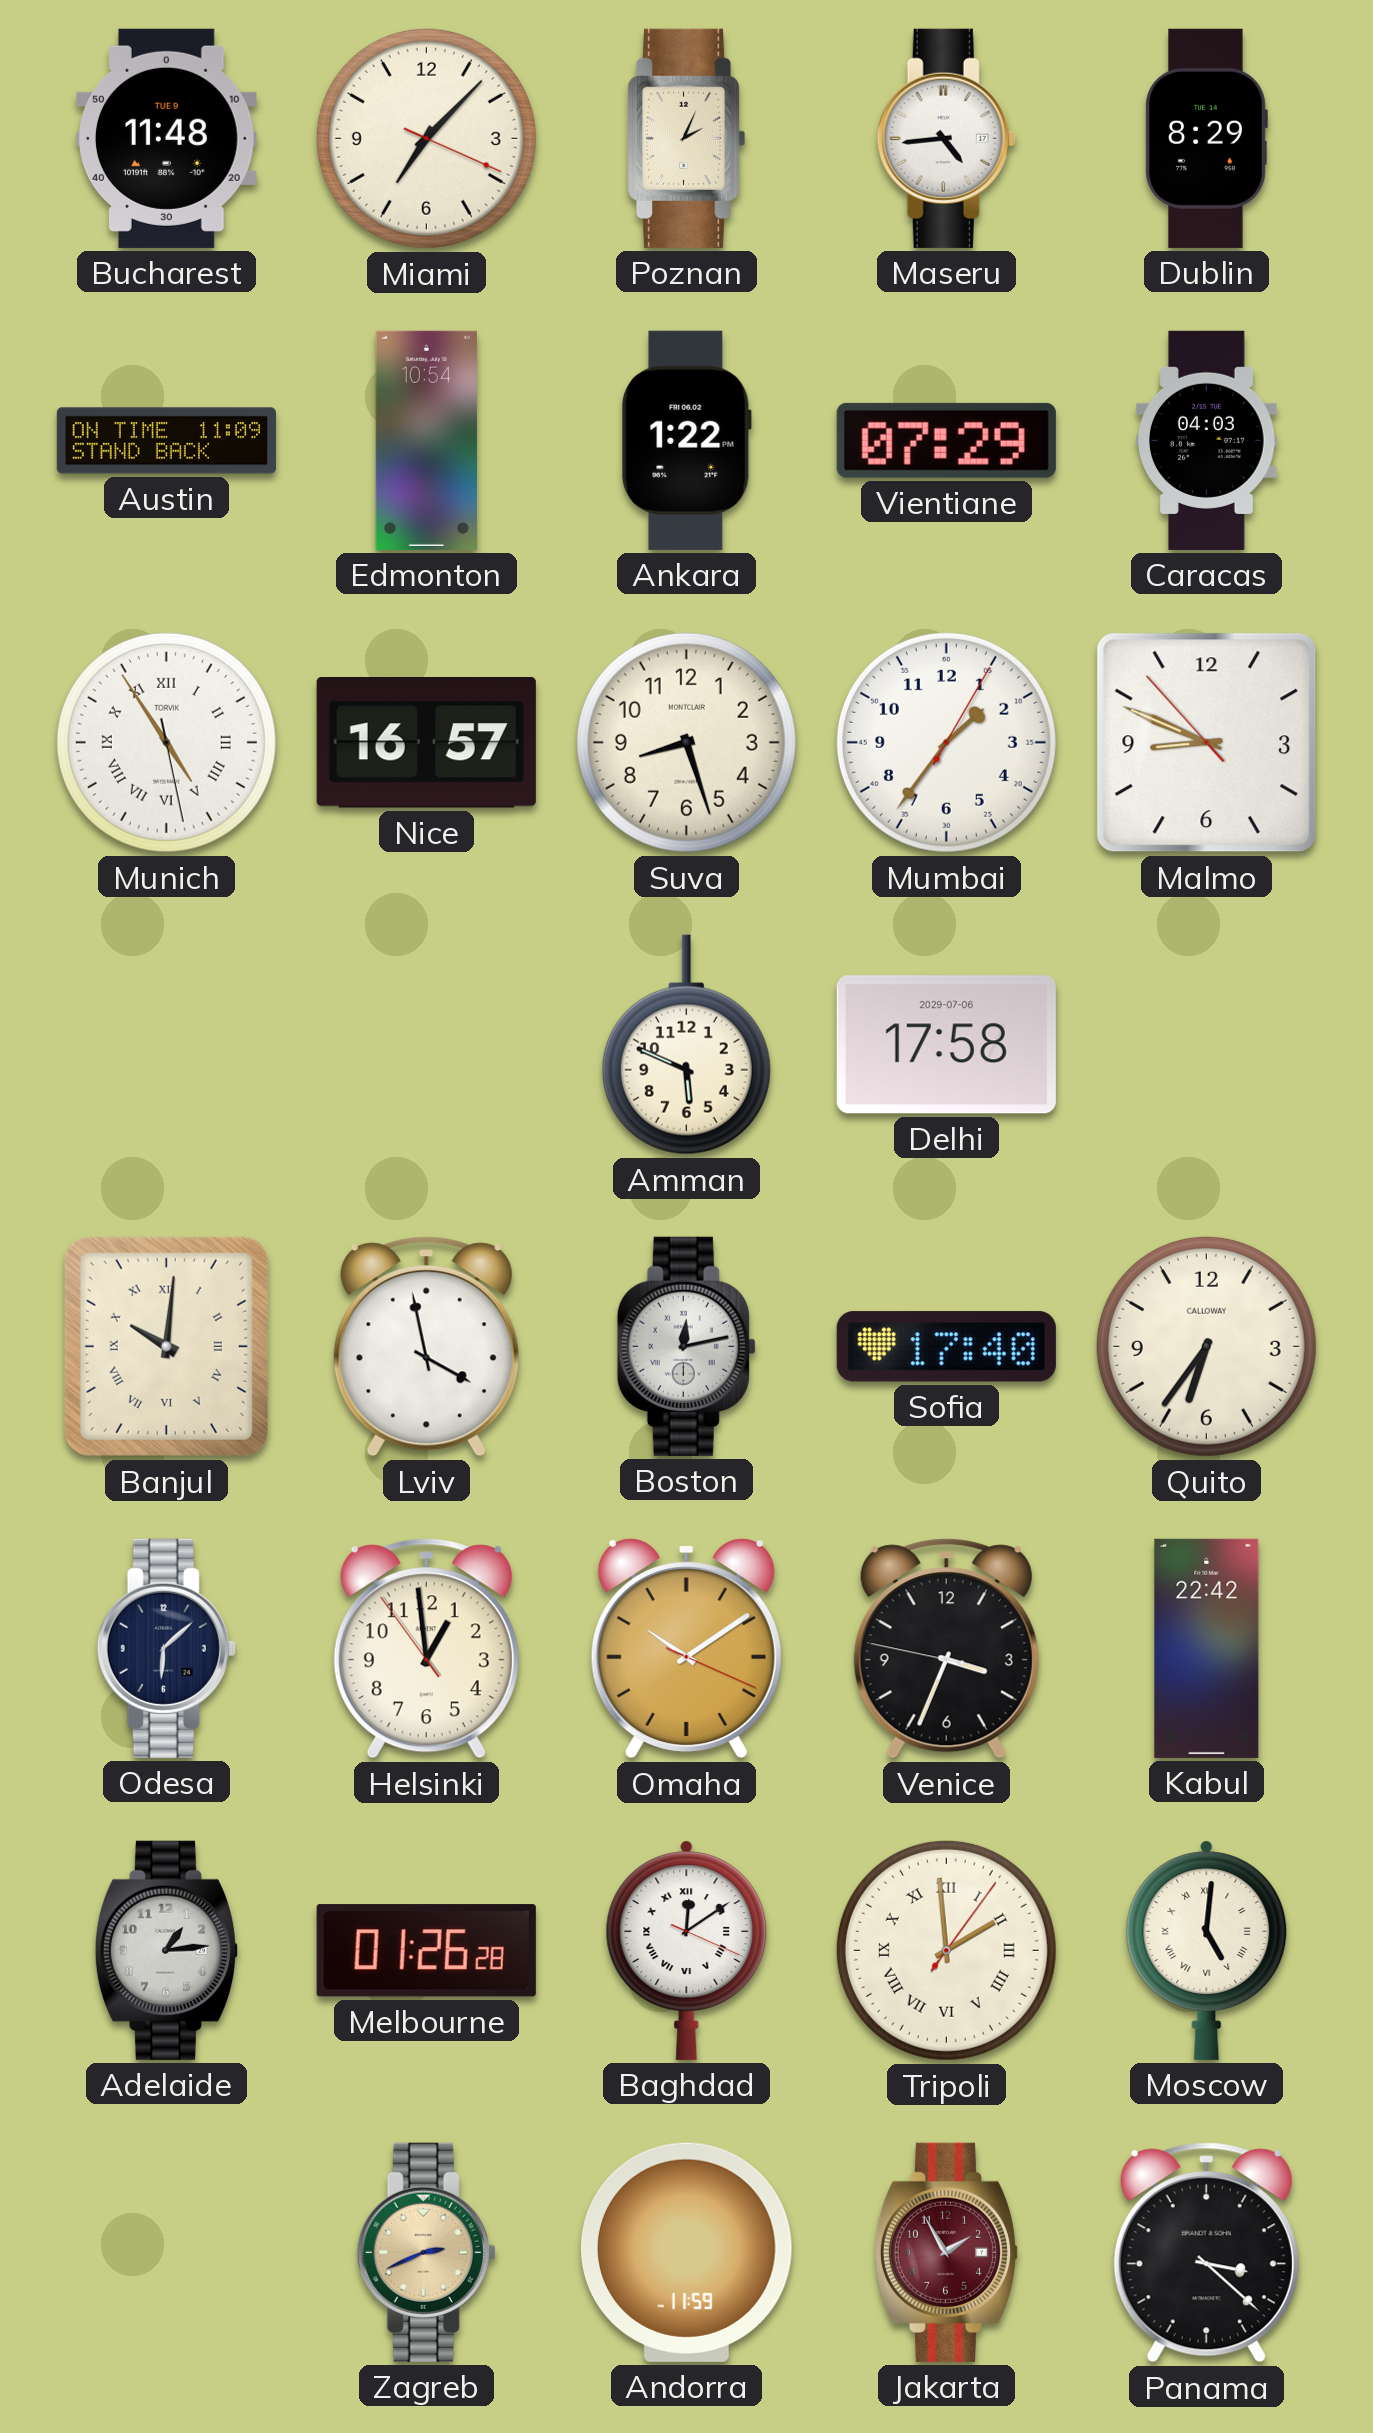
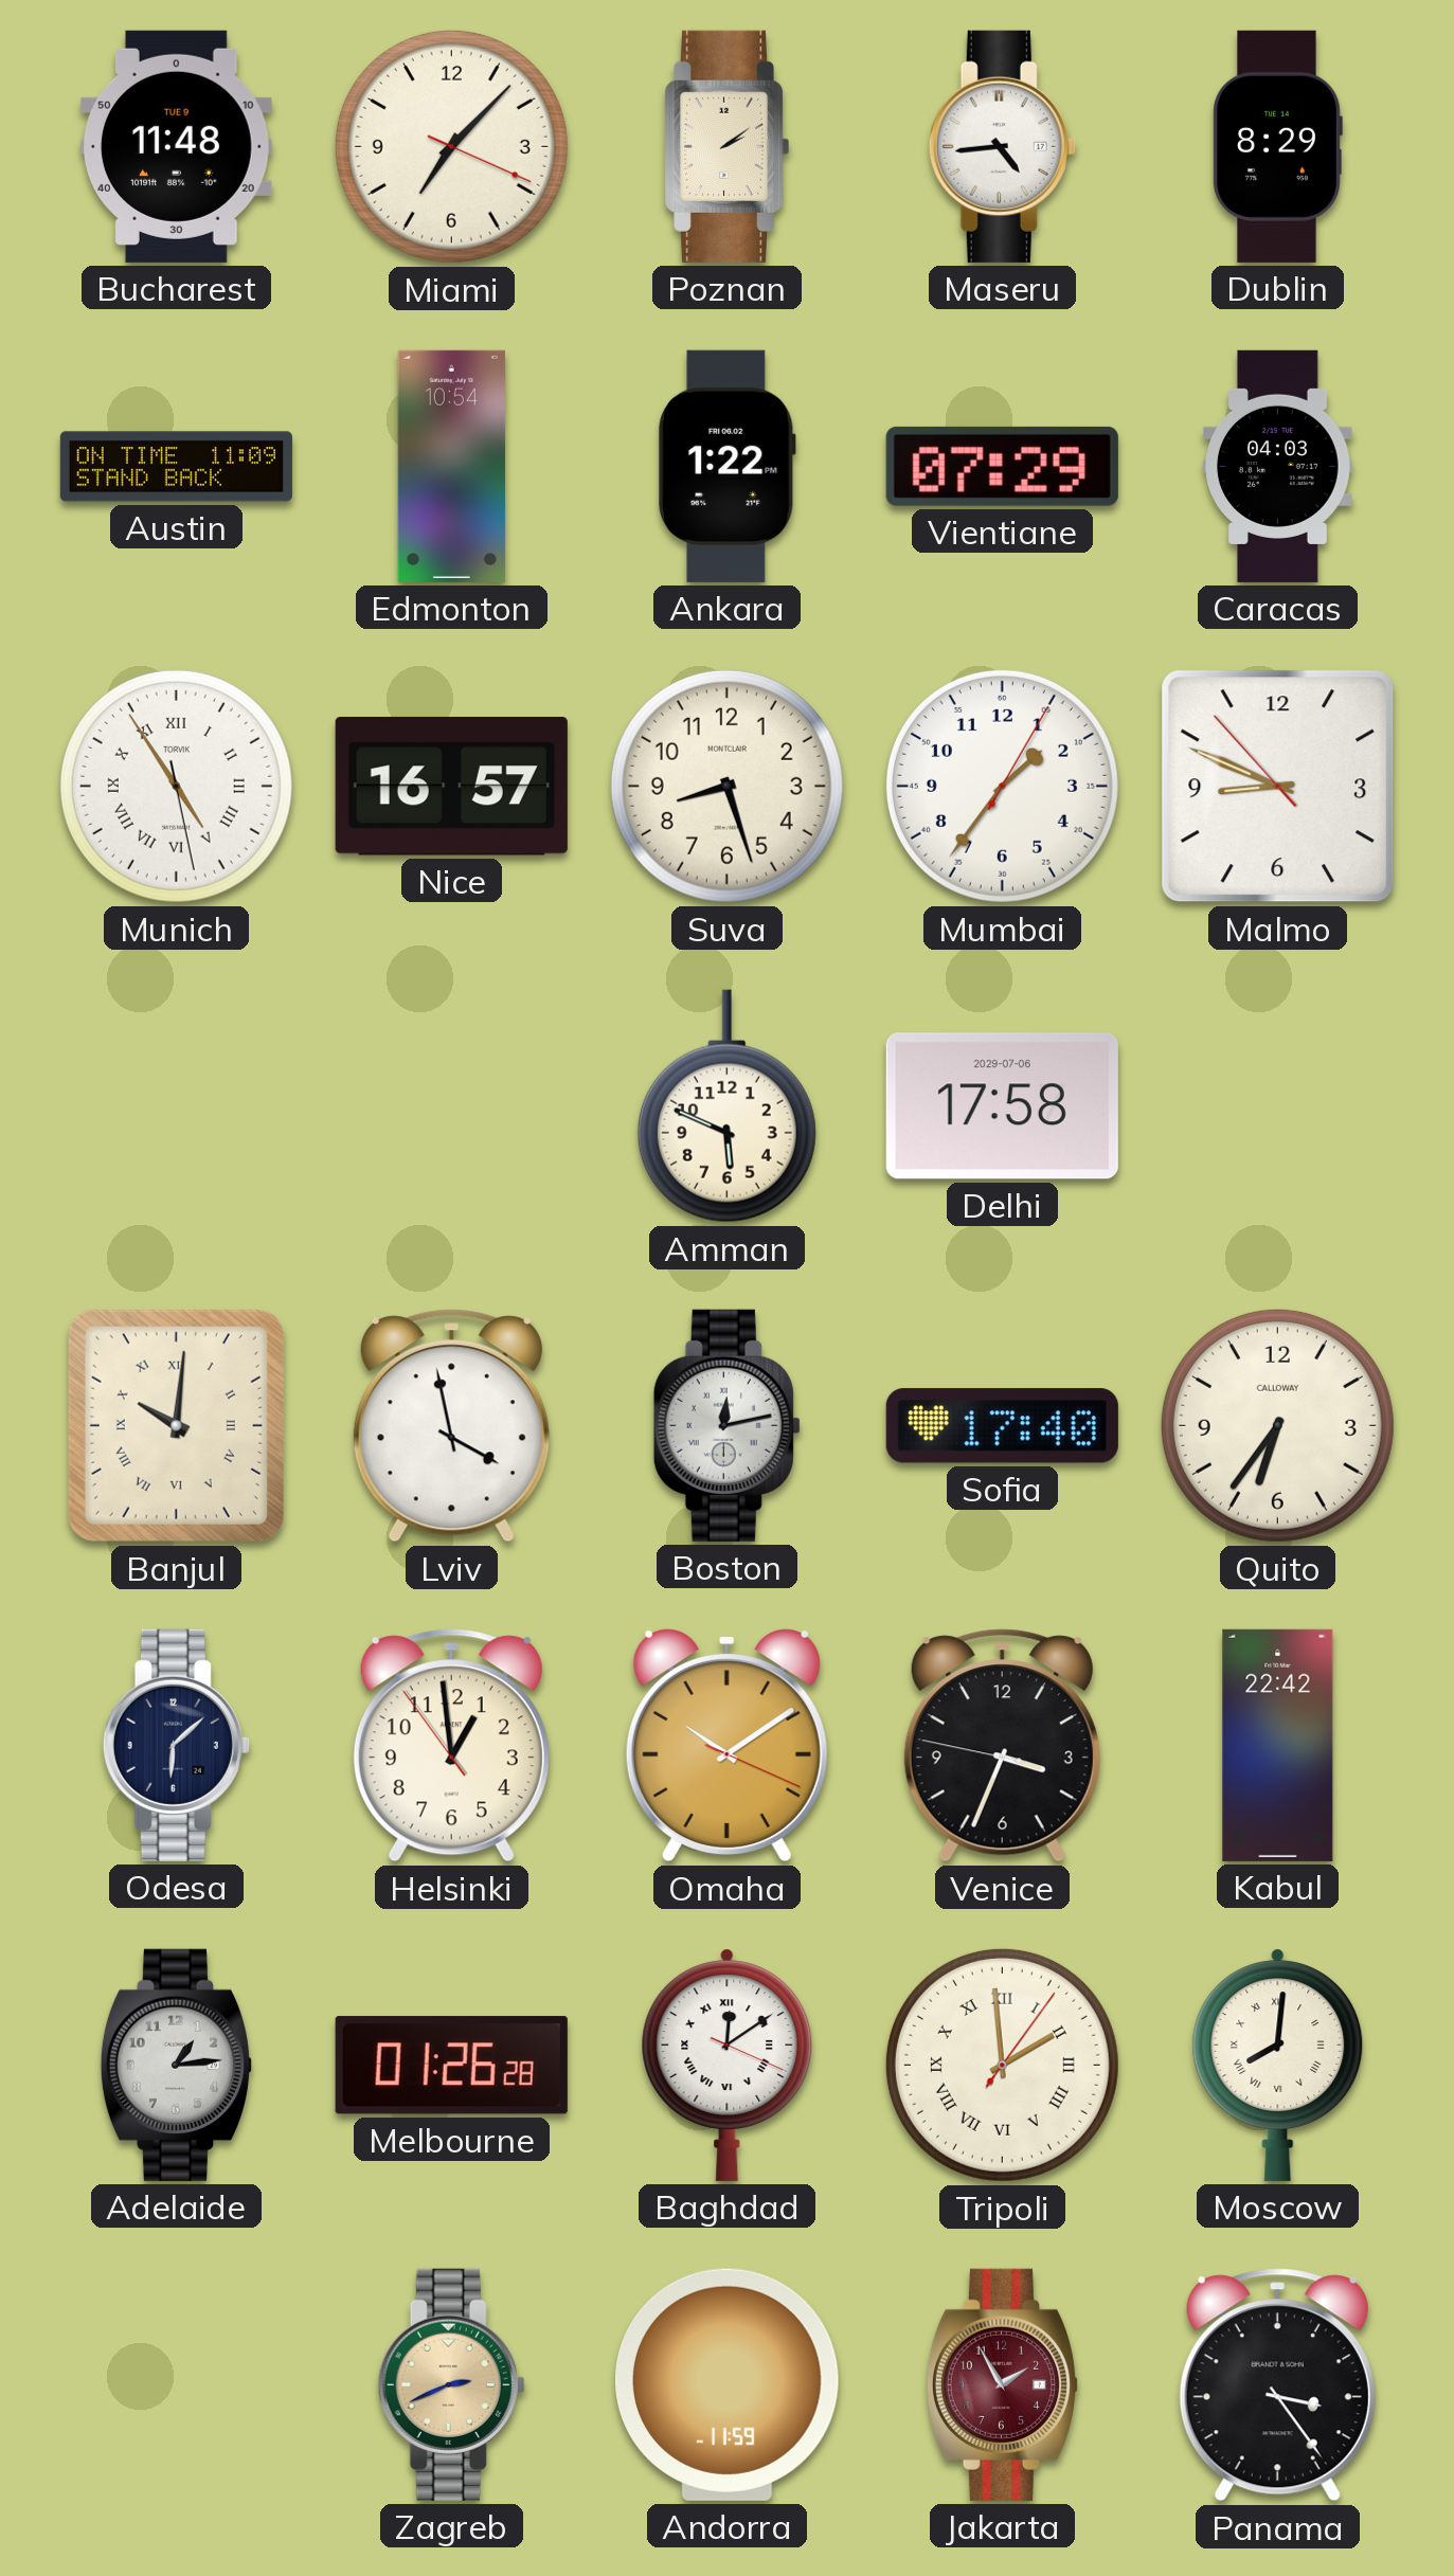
Poznan: 2:04 -> 2:09
Moscow: 5:01 -> 8:01
Panama: 3:22 -> 3:24
